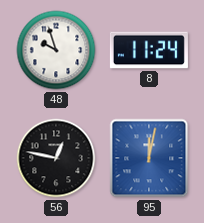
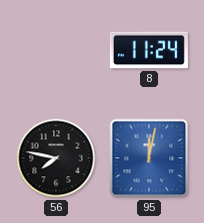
48: 9:57 -> none
56: 12:47 -> 7:47
